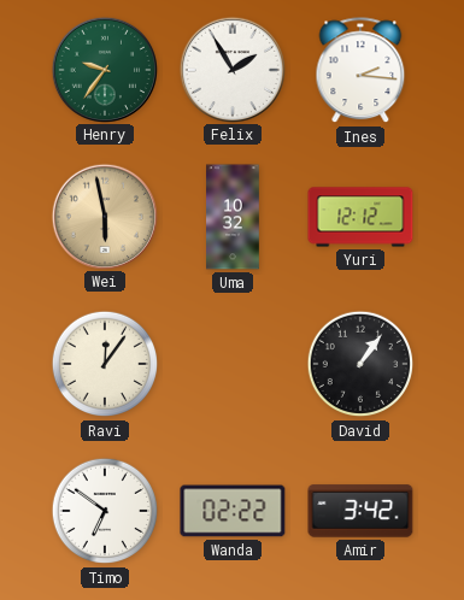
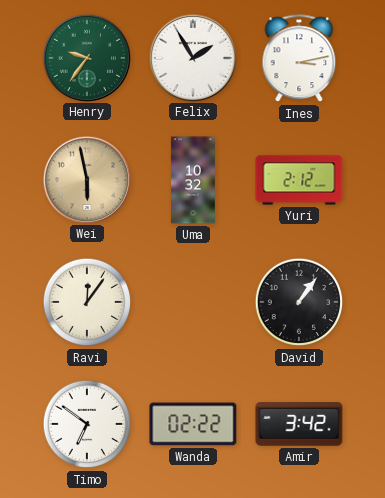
Ines: 2:16 -> 3:13
Yuri: 12:12 -> 2:12
